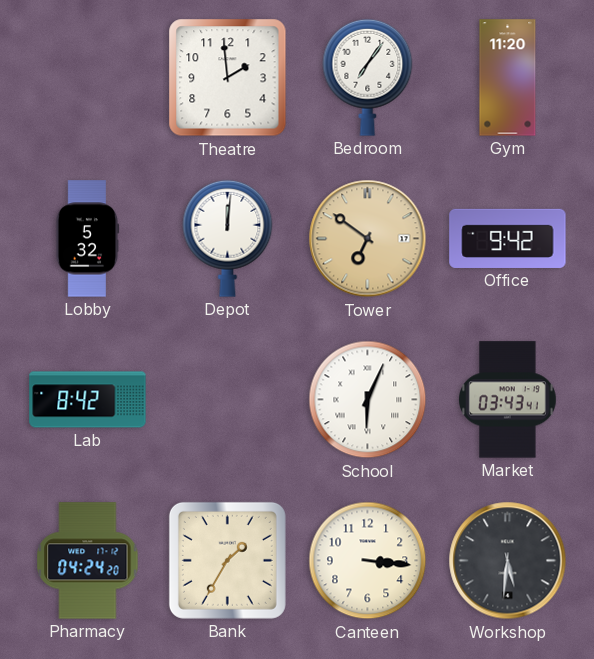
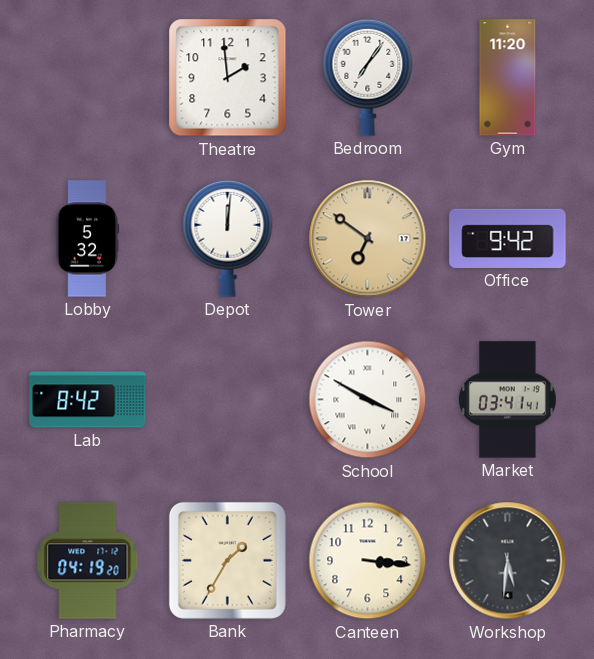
School: 6:04 -> 3:50
Market: 03:43 -> 03:41
Pharmacy: 04:24 -> 04:19
